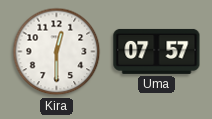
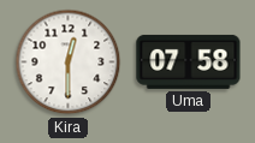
Uma: 07:57 -> 07:58
